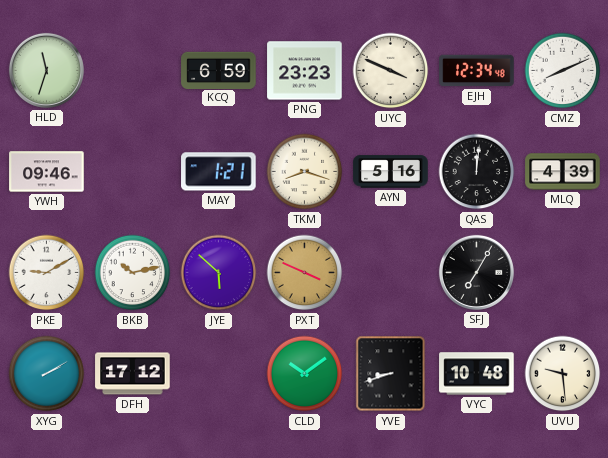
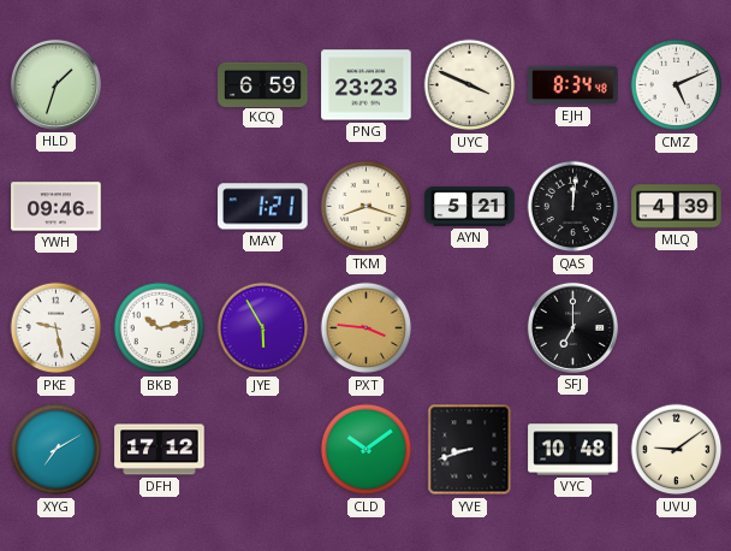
HLD: 11:33 -> 1:33
EJH: 12:34 -> 8:34
CMZ: 8:11 -> 5:11
AYN: 5:16 -> 5:21
PKE: 9:10 -> 9:28
JYE: 5:52 -> 5:55
PXT: 3:49 -> 3:46
SFJ: 7:05 -> 7:00
XYG: 2:10 -> 7:10
UVU: 9:29 -> 9:09
